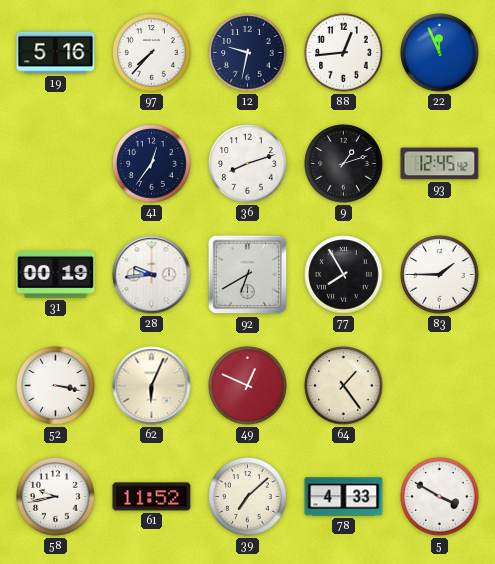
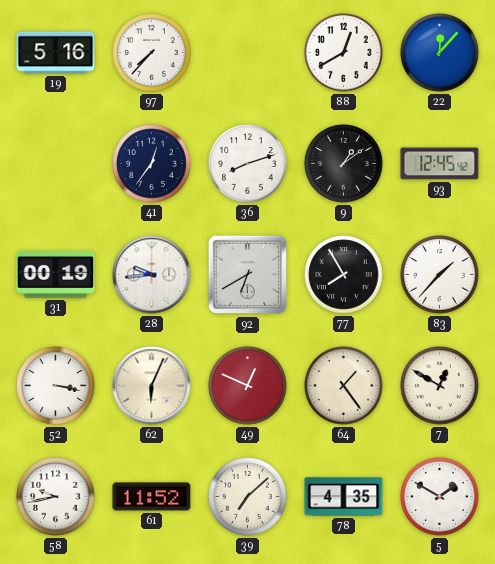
12: 9:32 -> none
88: 12:44 -> 12:40
22: 11:56 -> 12:07
9: 1:12 -> 1:09
83: 1:45 -> 1:37
7: none -> 12:50
78: 4:33 -> 4:35
5: 3:50 -> 1:50
